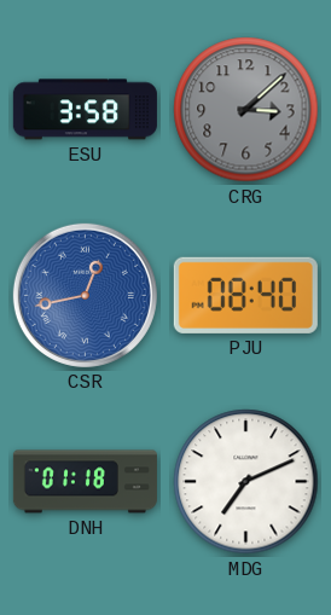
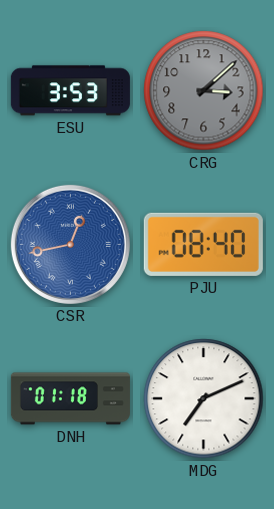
ESU: 3:58 -> 3:53
